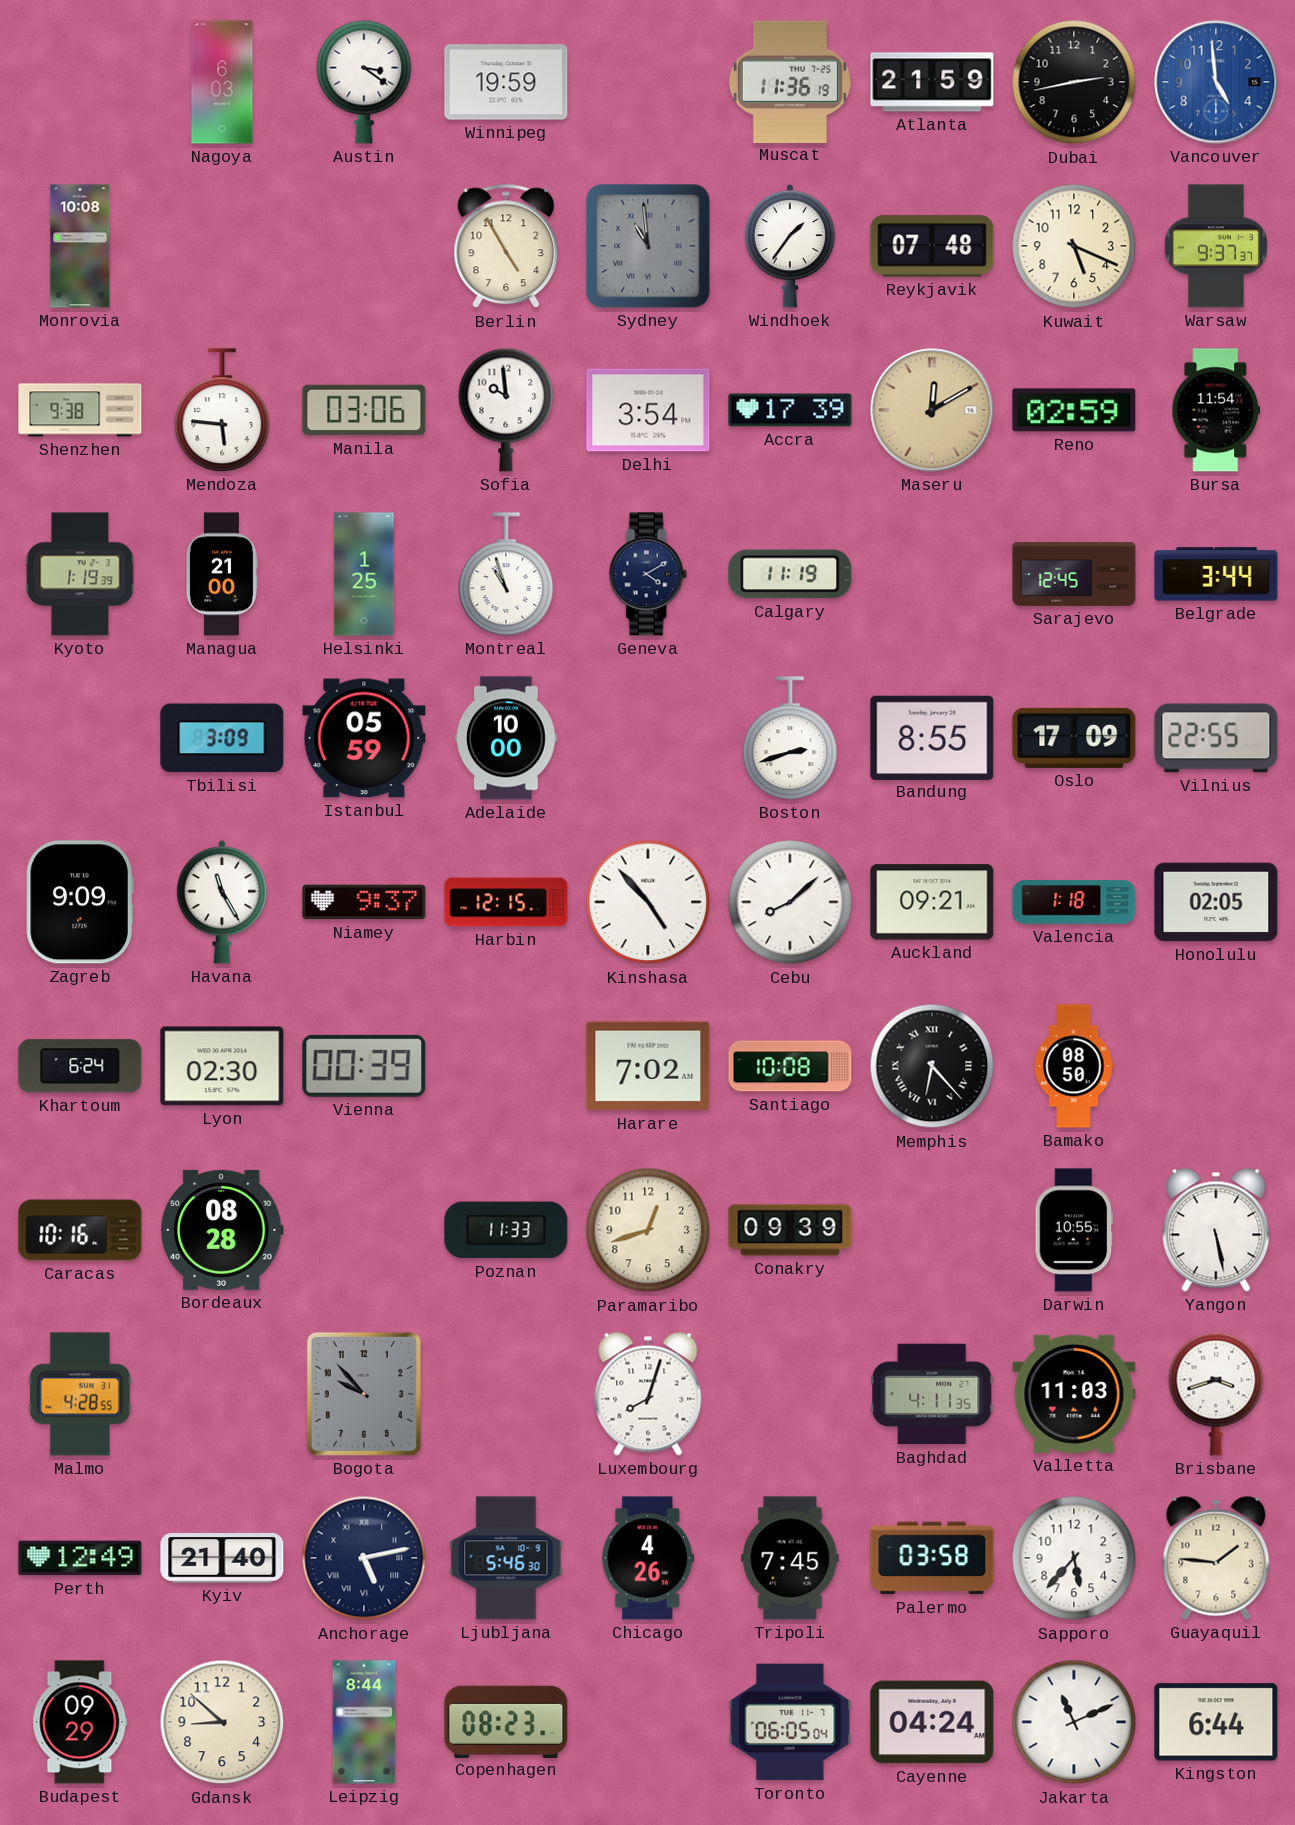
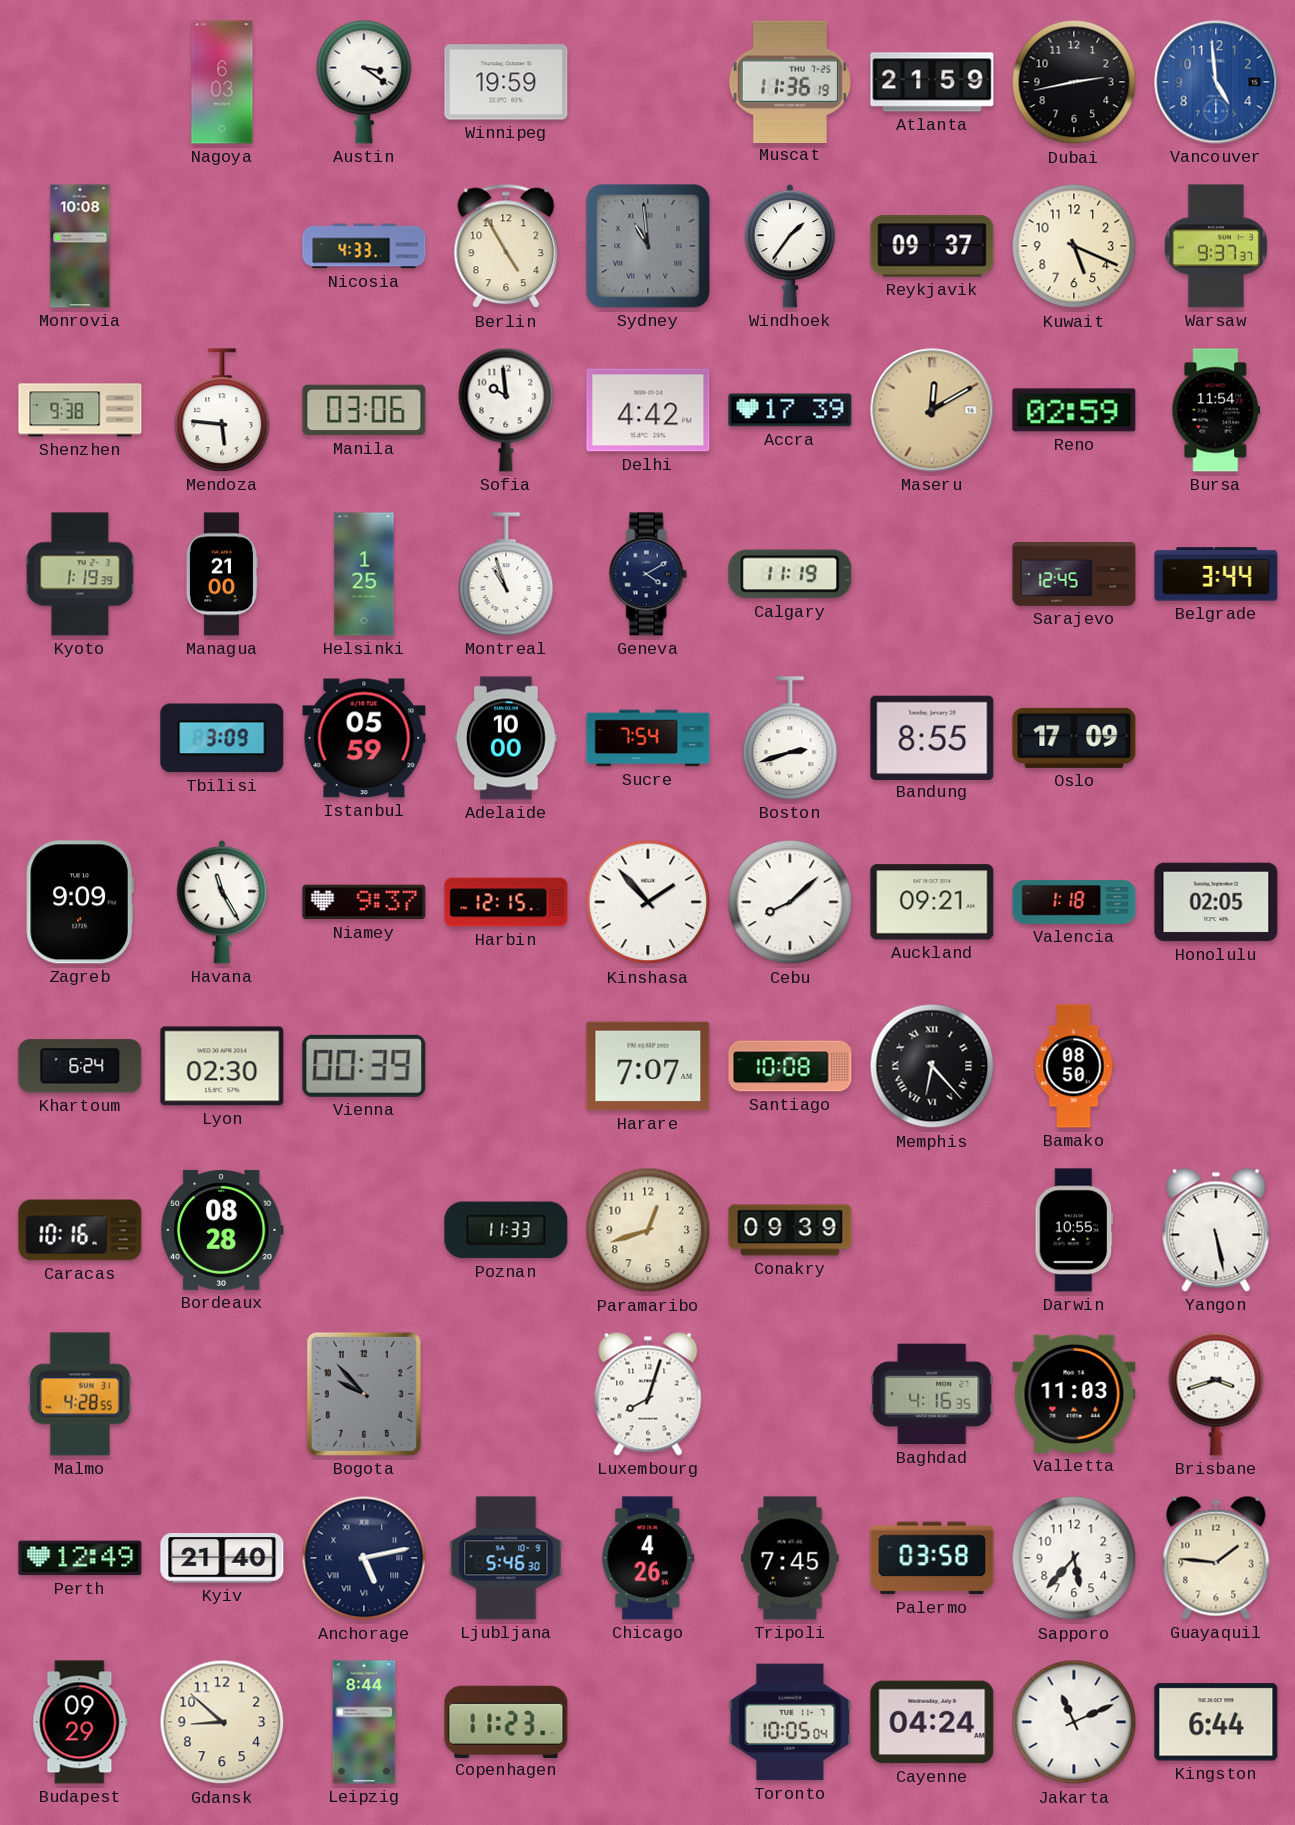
Nicosia: none -> 4:33
Reykjavik: 07:48 -> 09:37
Delhi: 3:54 -> 4:42
Sucre: none -> 7:54
Vilnius: 22:55 -> none
Kinshasa: 4:53 -> 1:53
Harare: 7:02 -> 7:07
Baghdad: 4:11 -> 4:16
Copenhagen: 08:23 -> 11:23
Toronto: 06:05 -> 10:05
